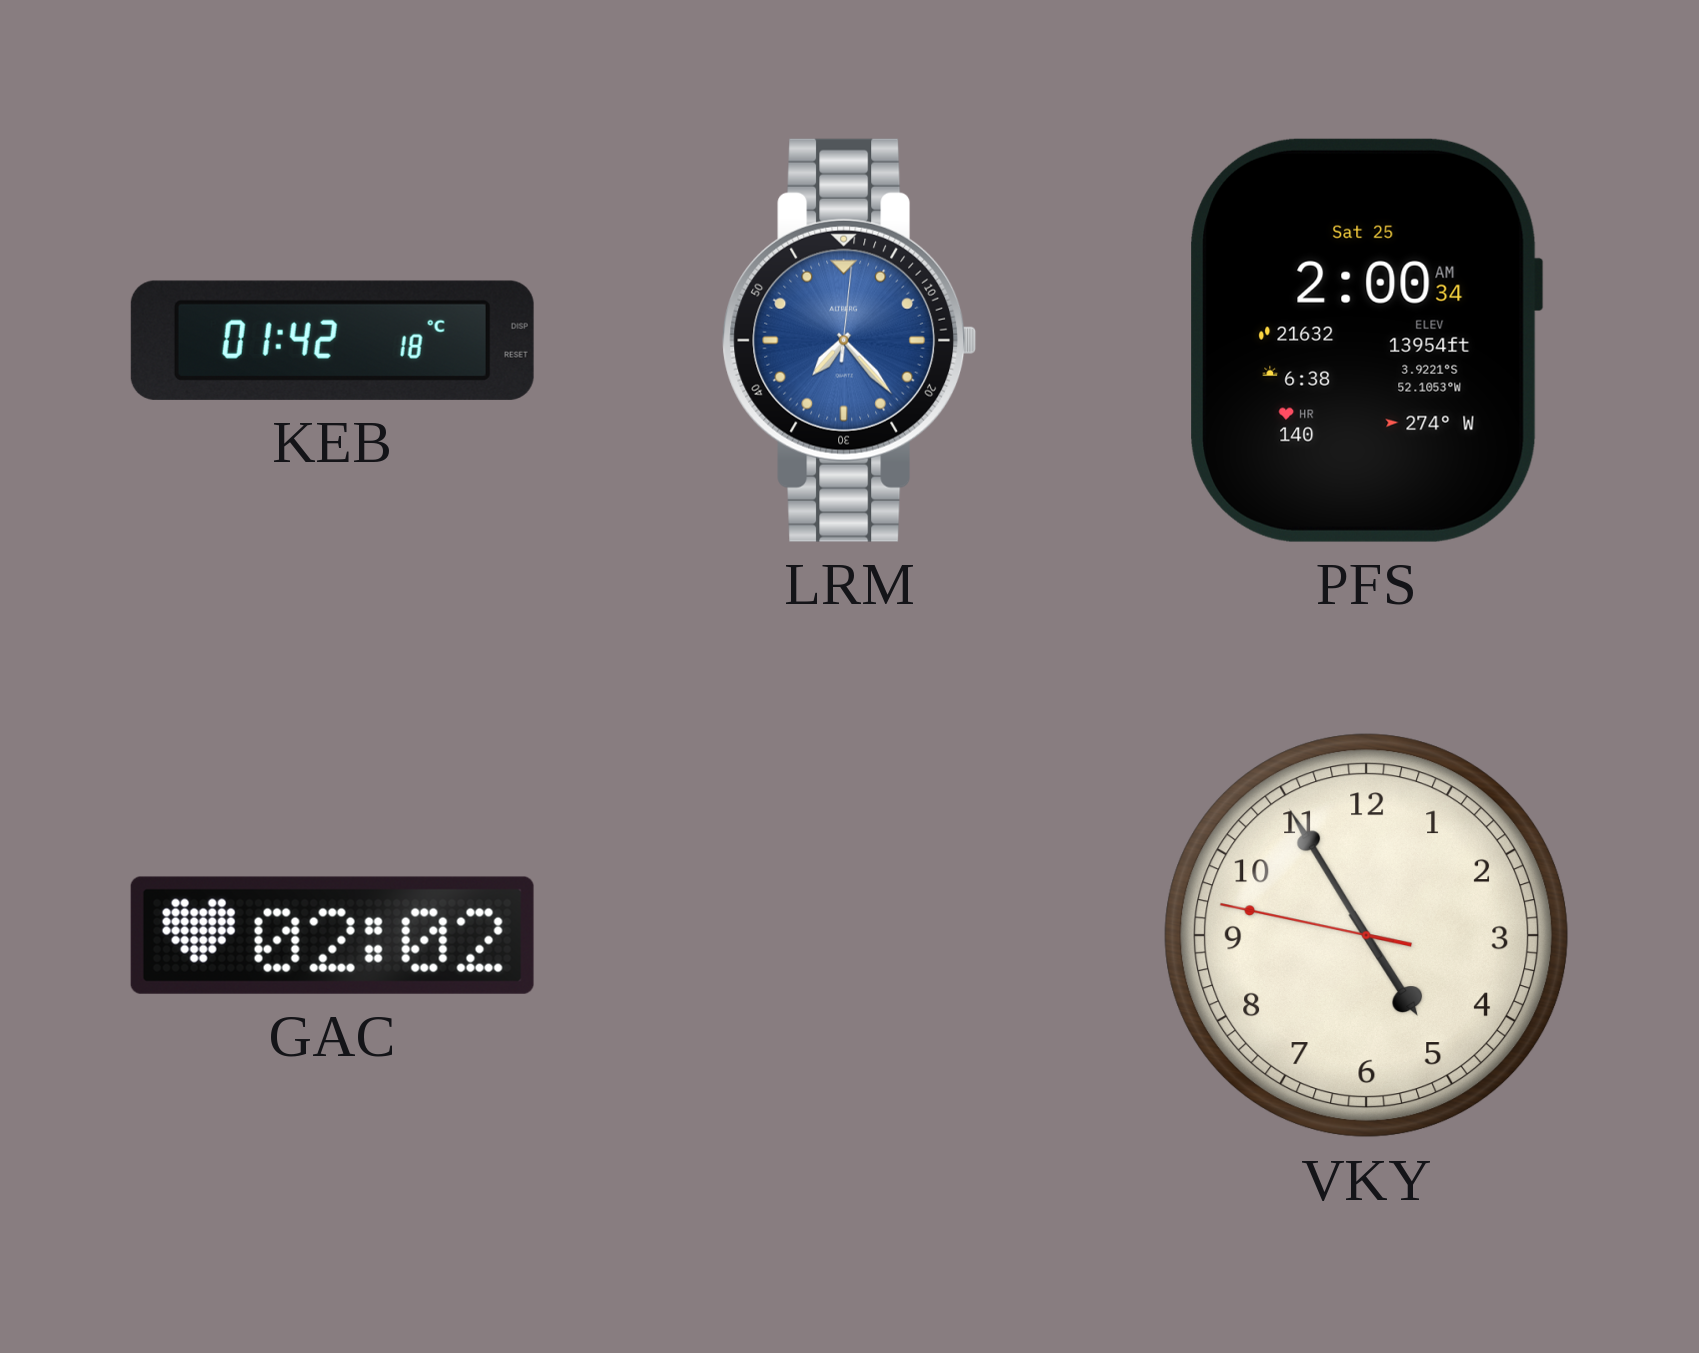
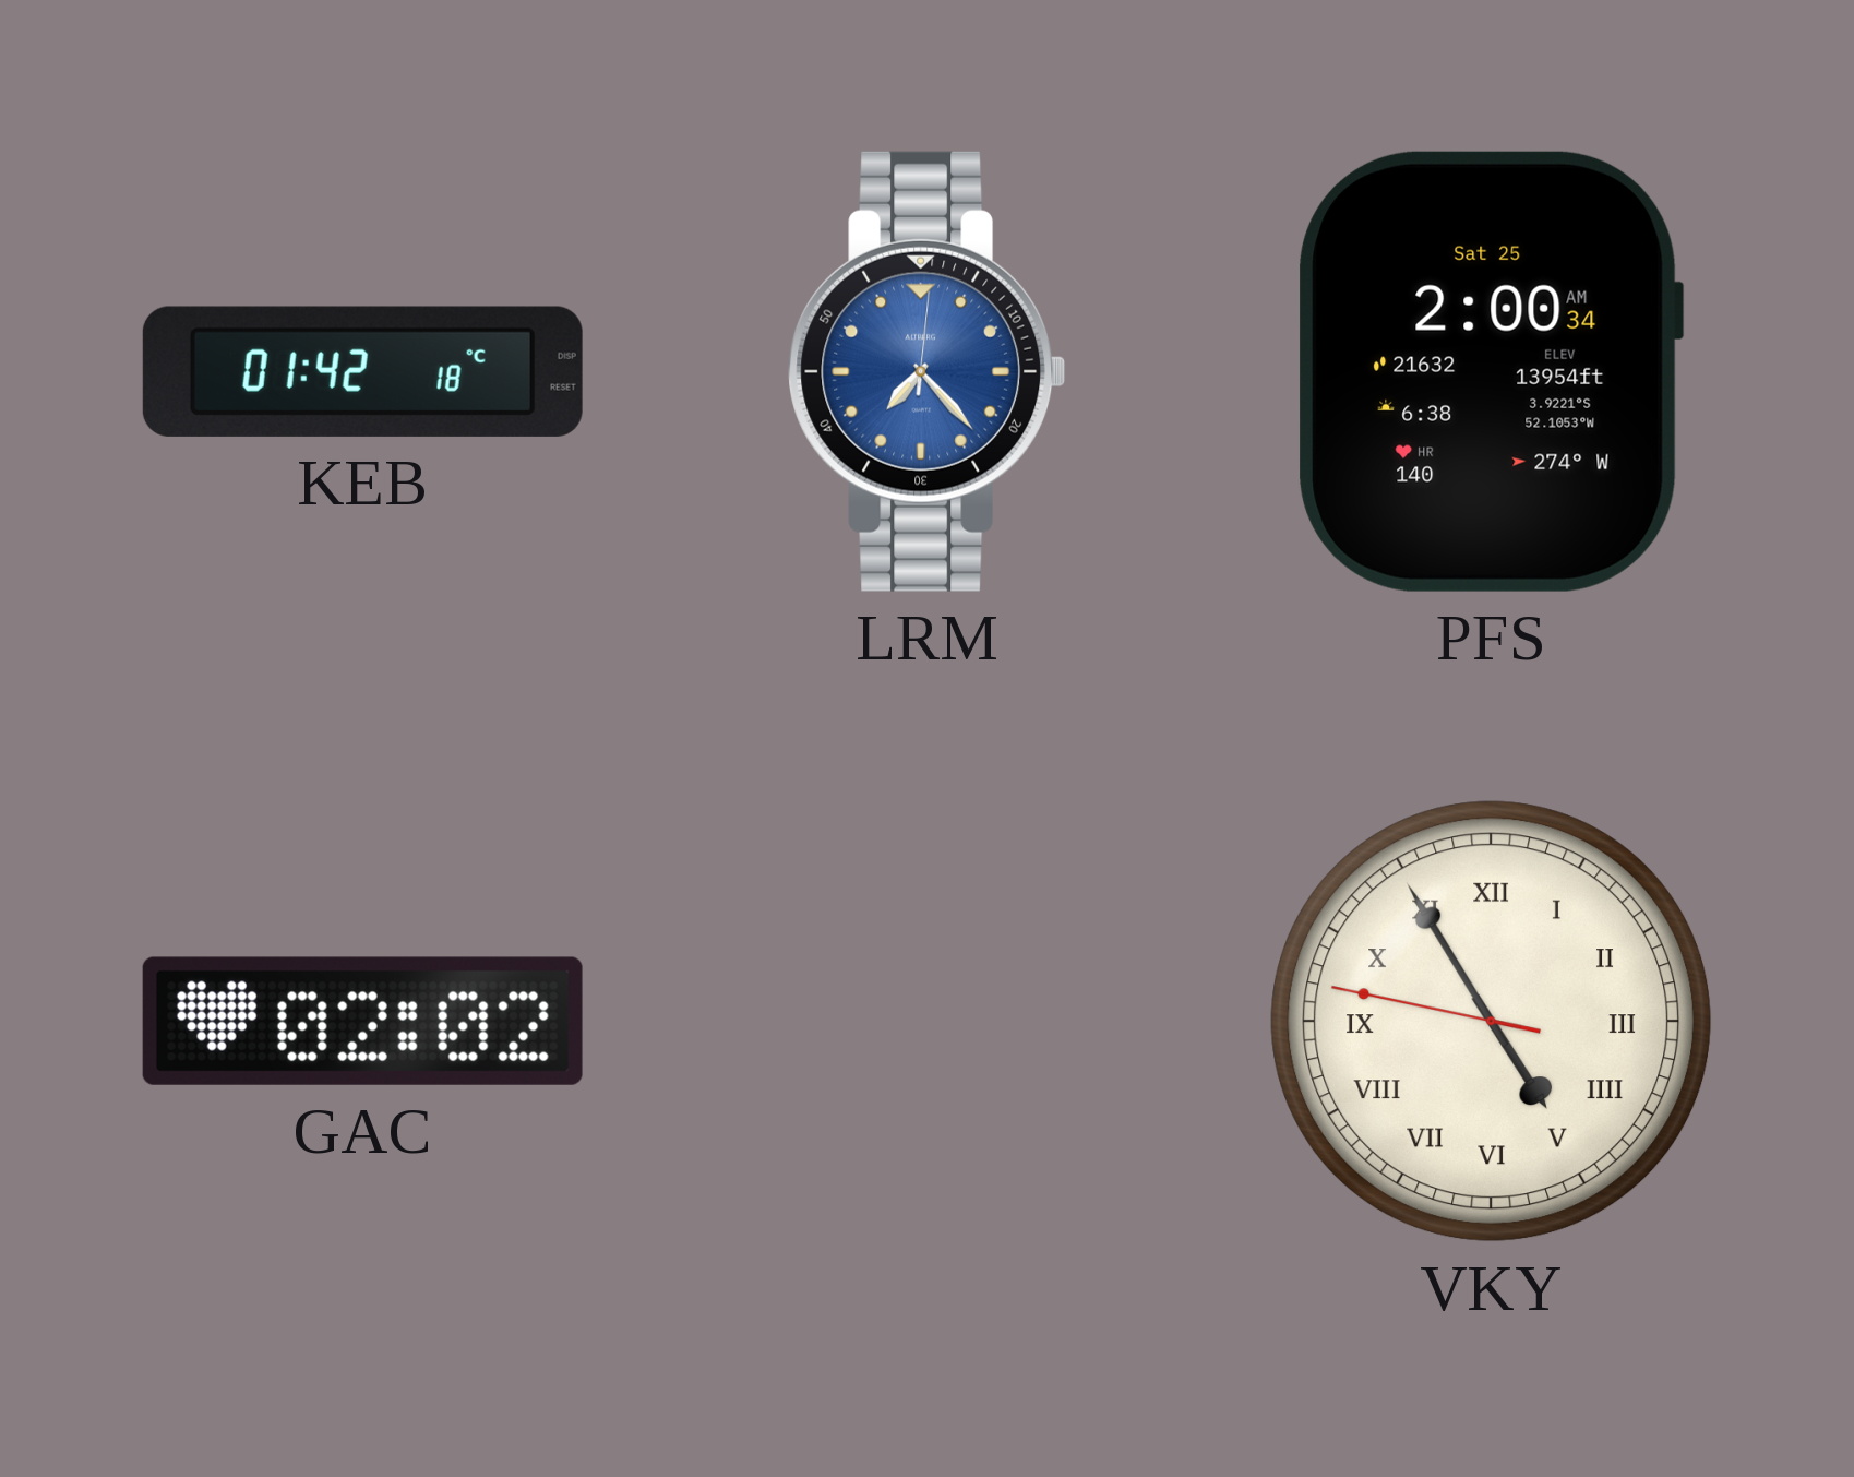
VKY numerals: Arabic -> Roman
